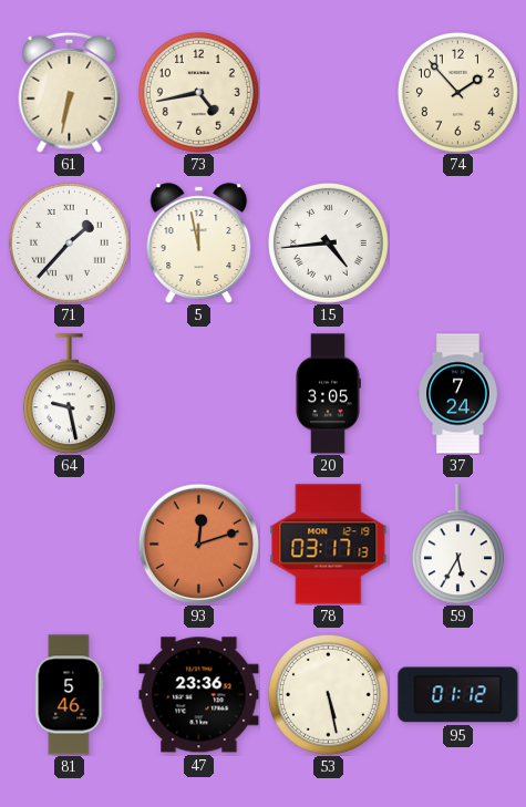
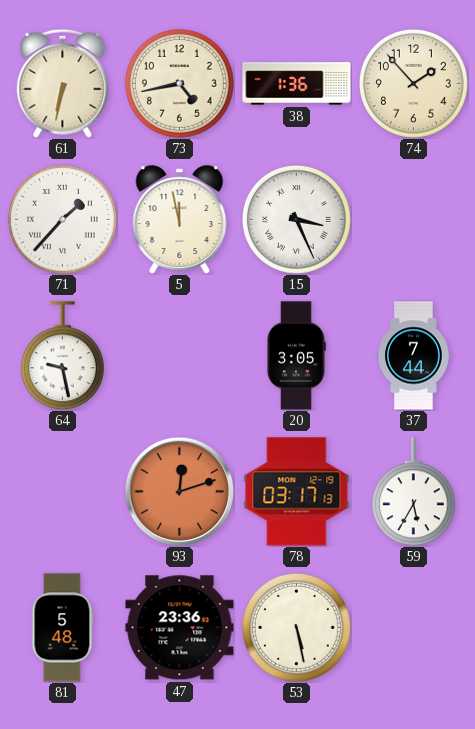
38: none -> 1:36
15: 4:44 -> 3:26
37: 7:24 -> 7:44
81: 5:46 -> 5:48
95: 01:12 -> none
